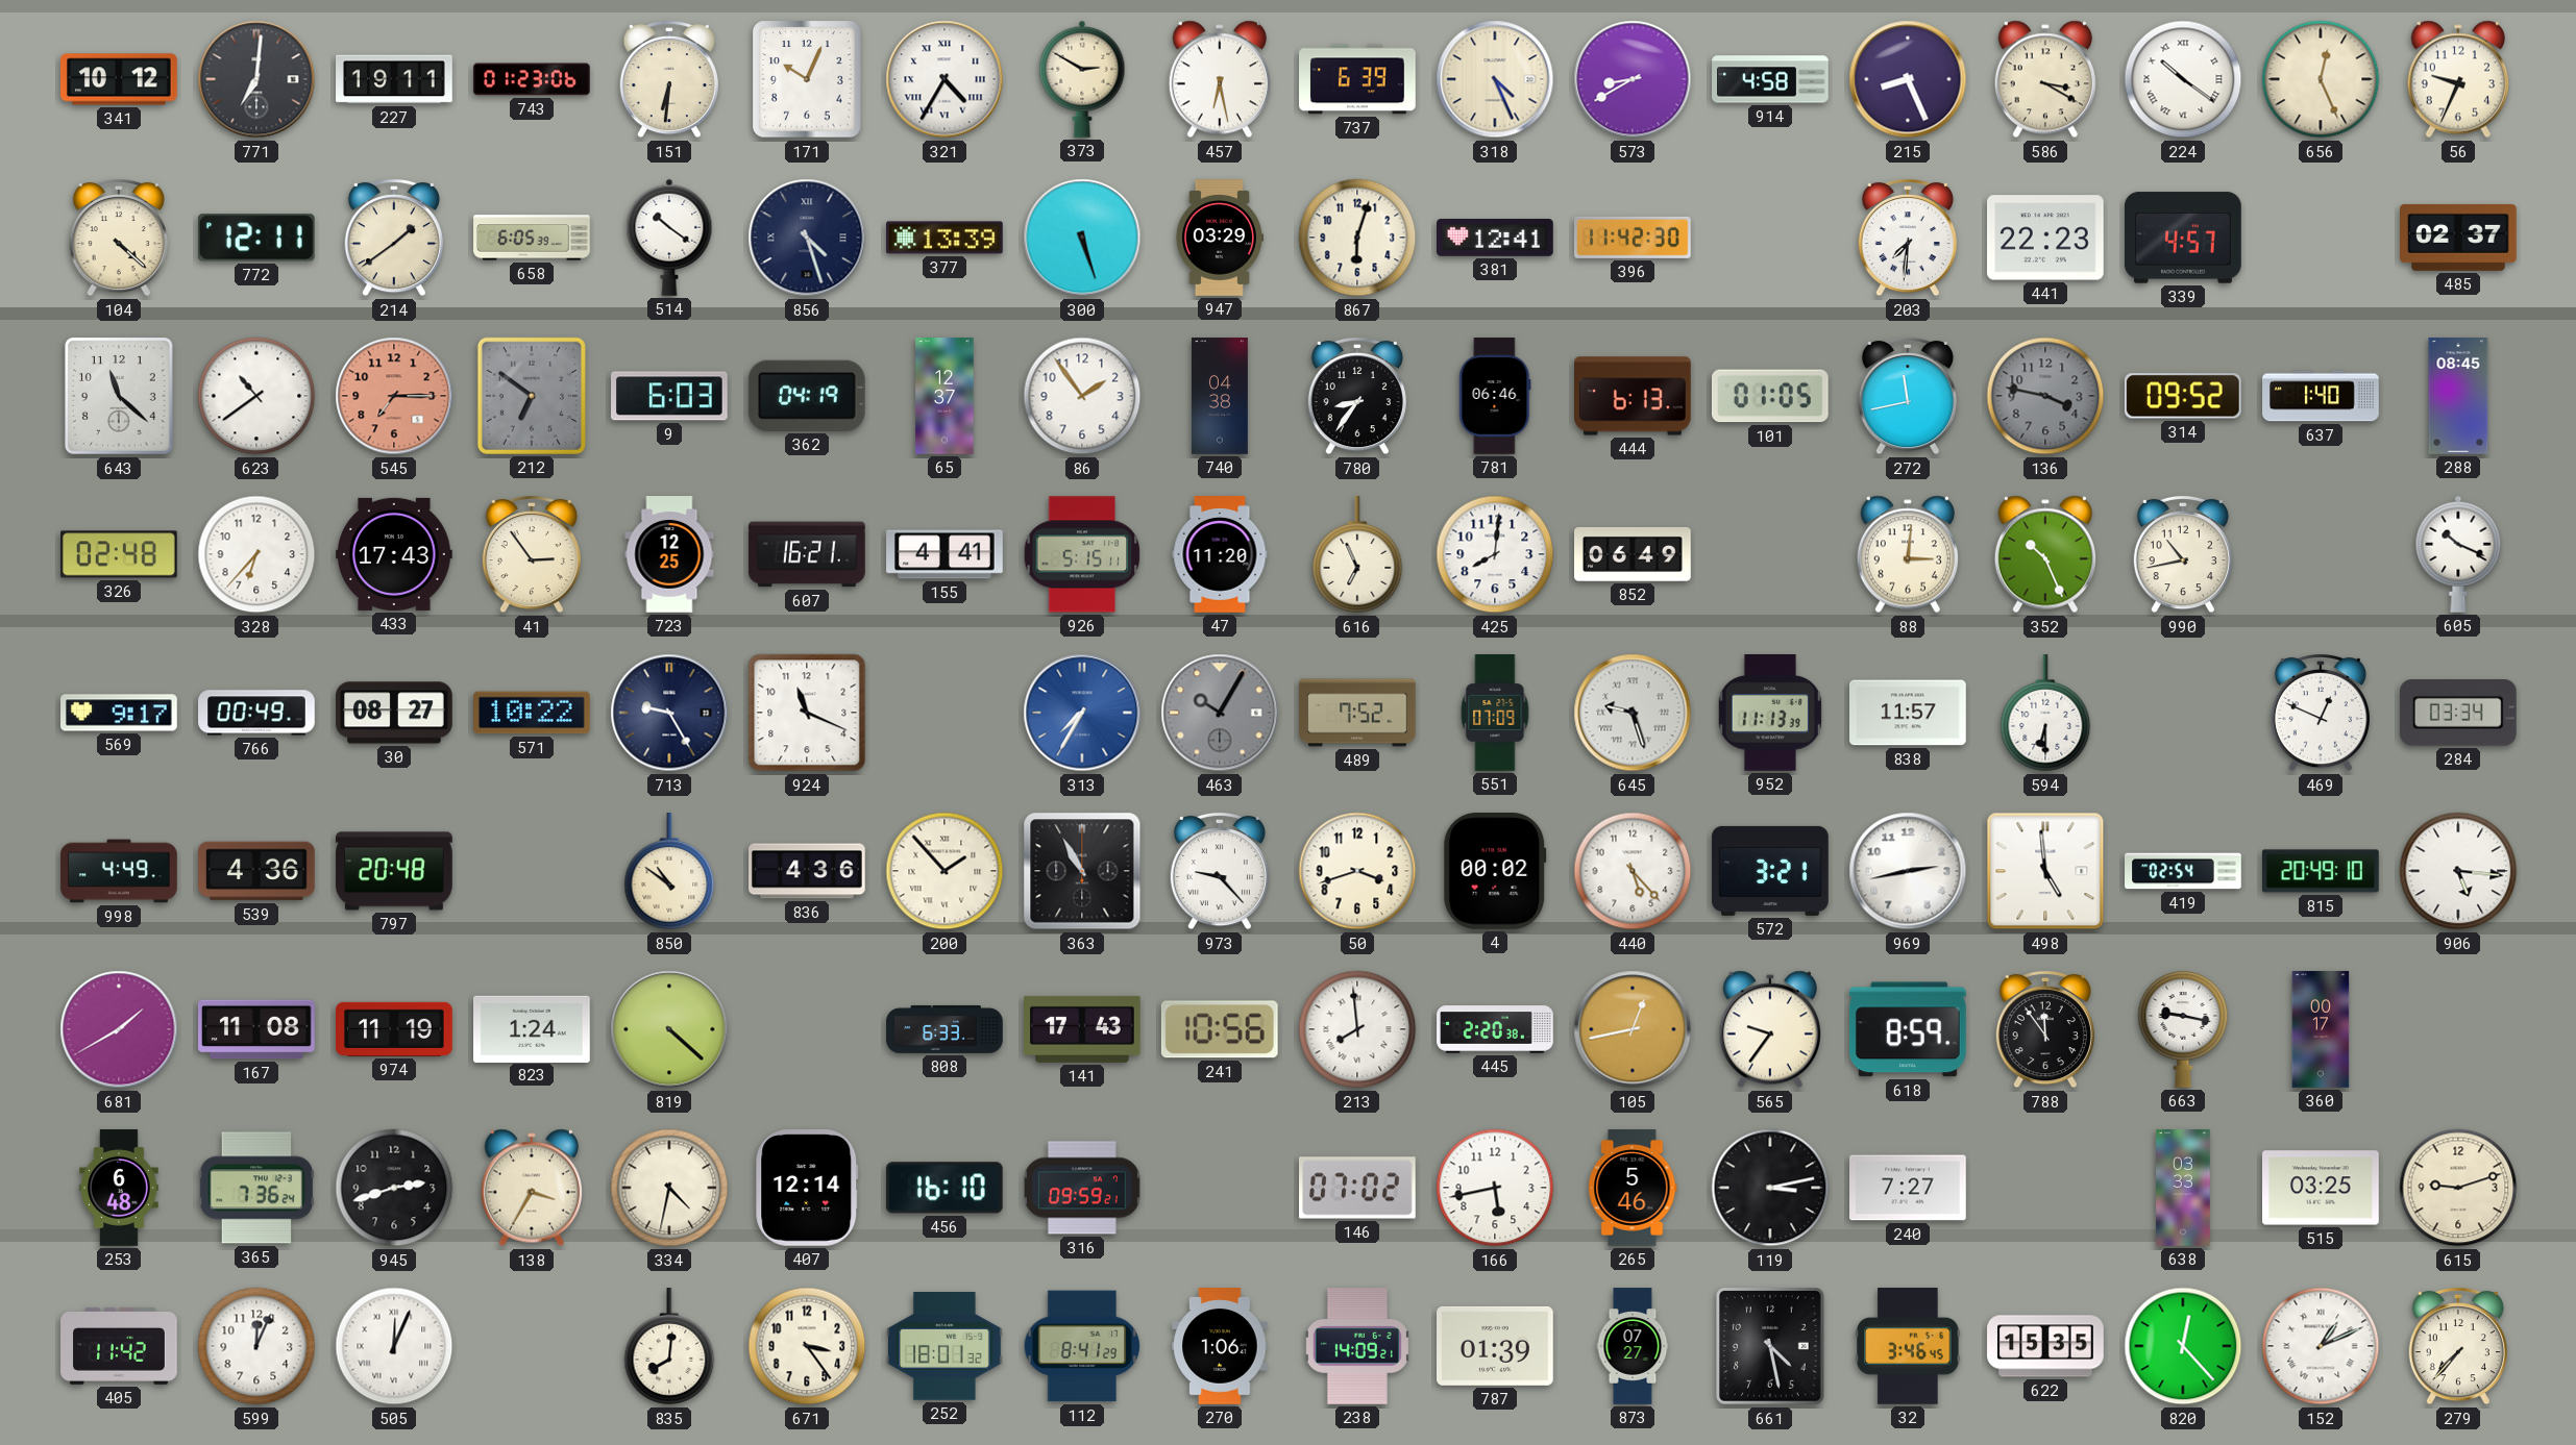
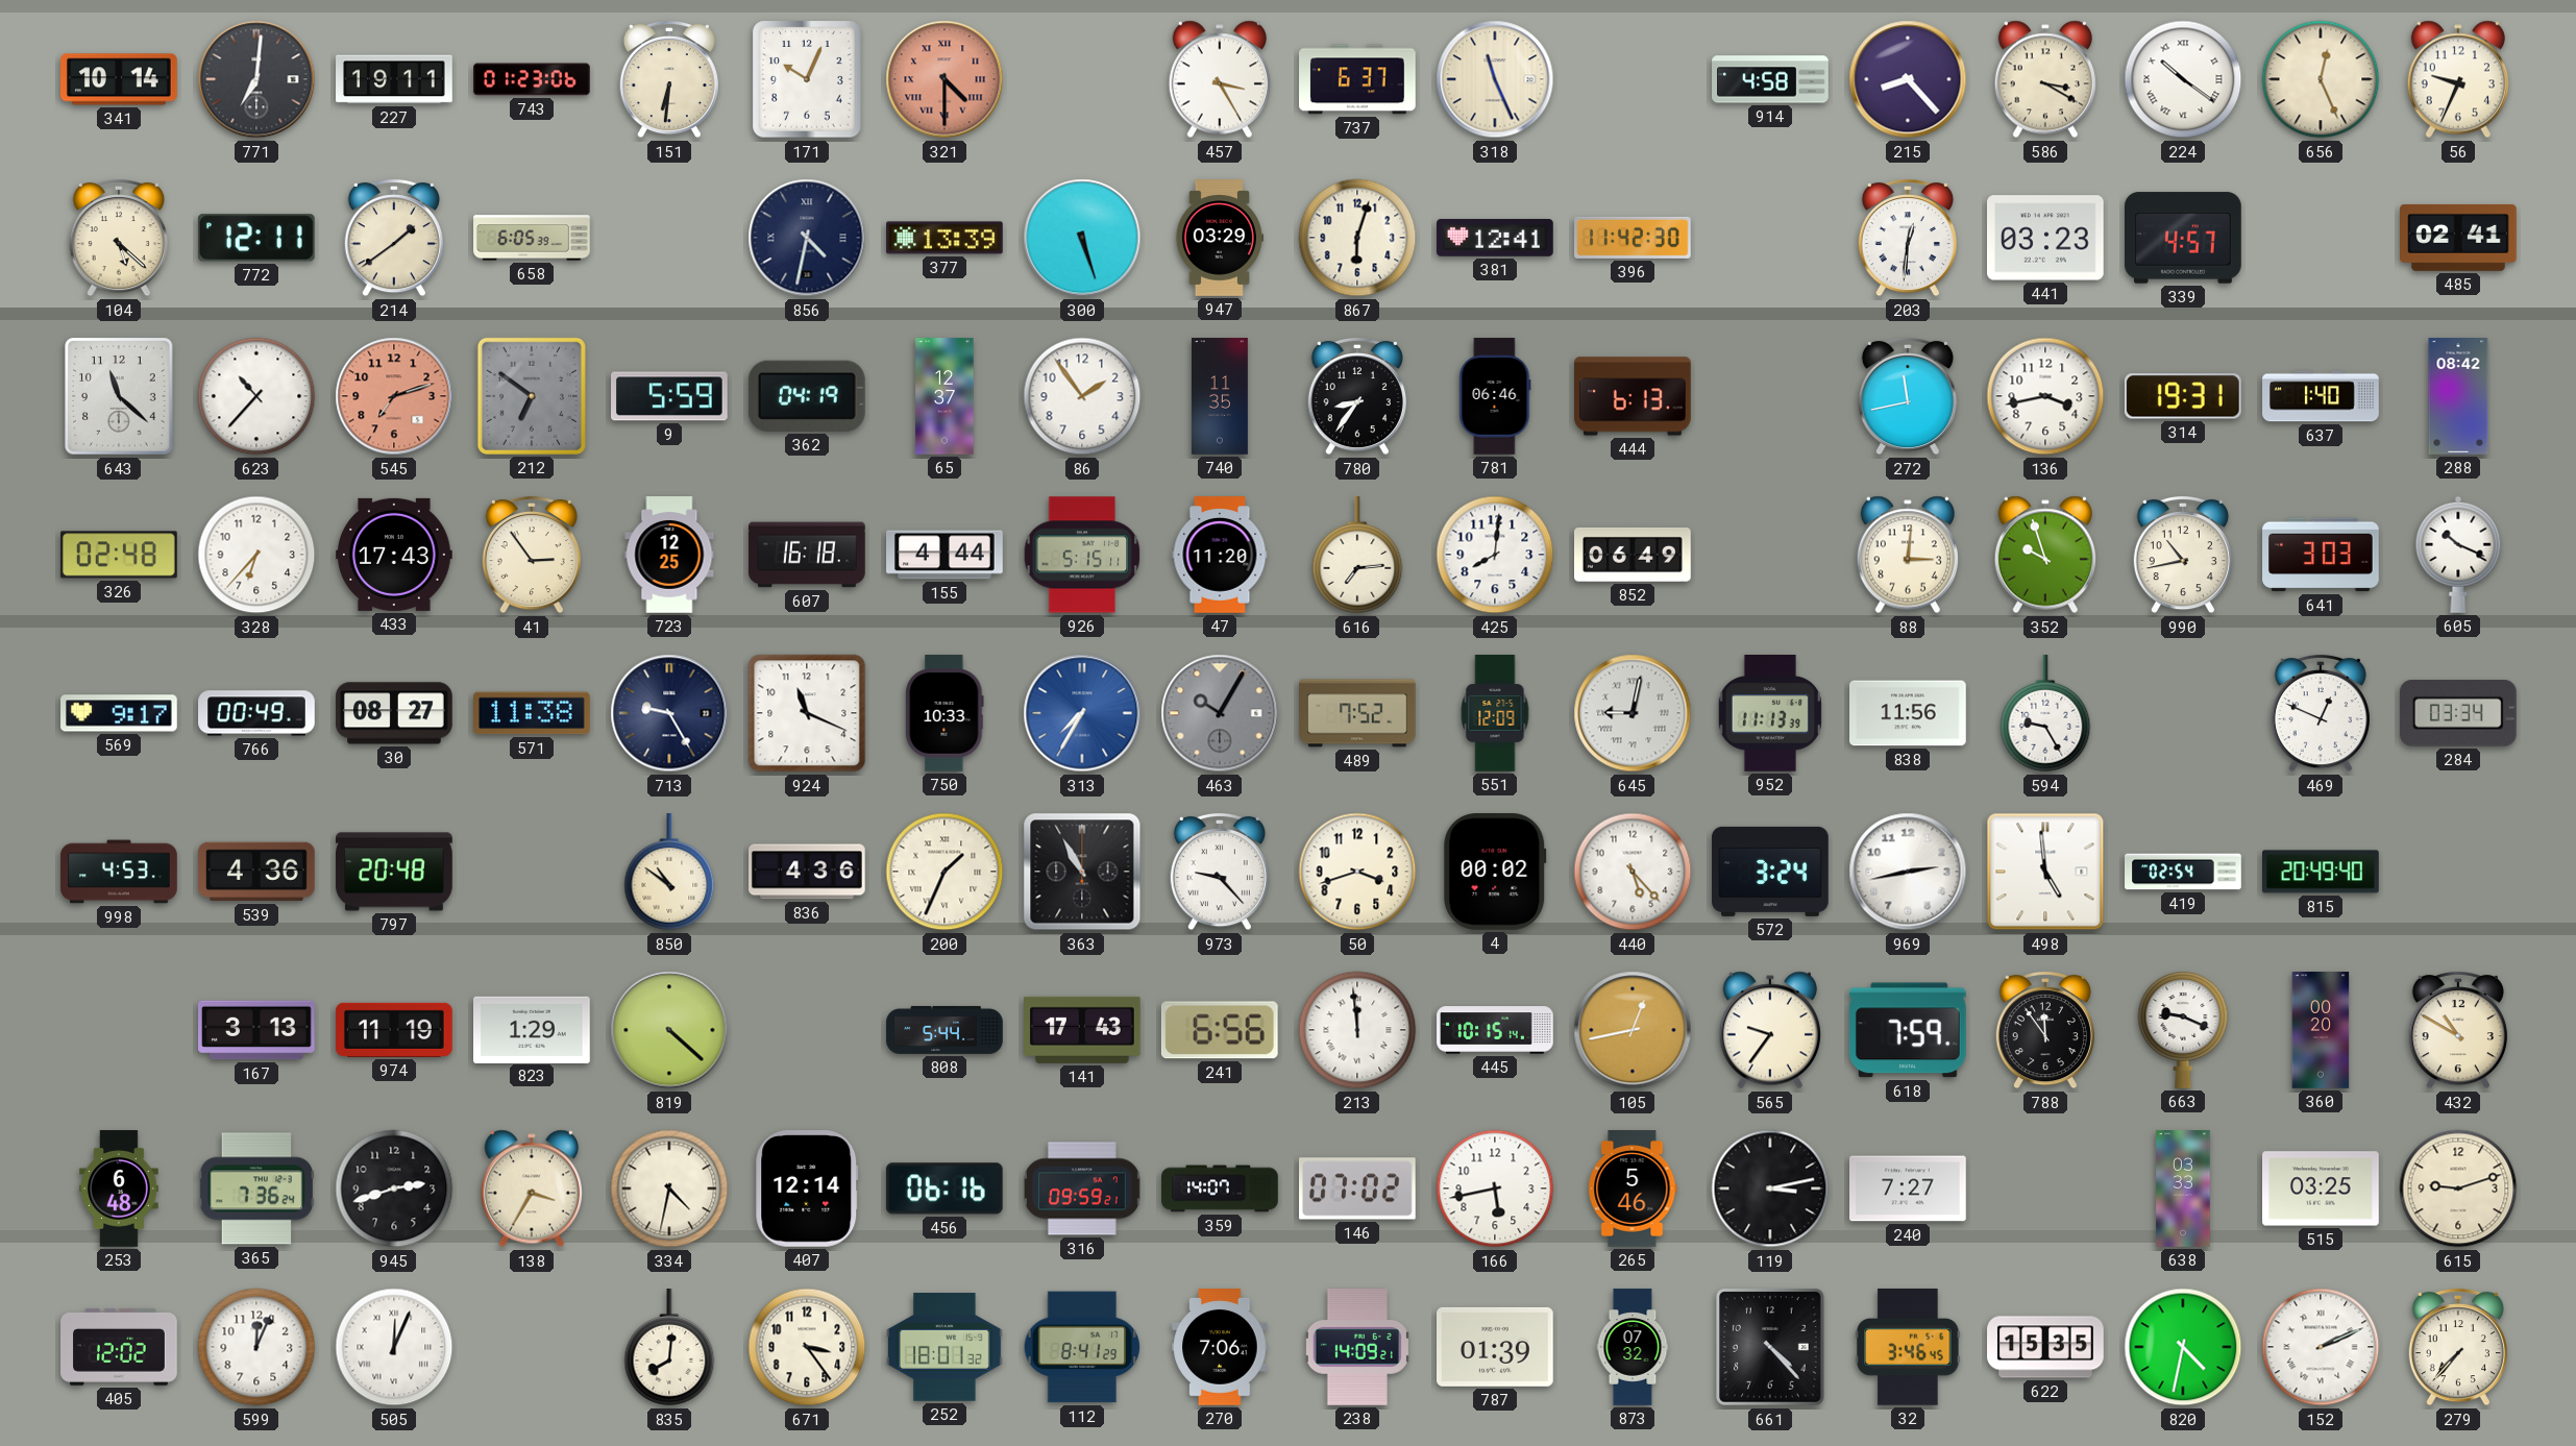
341: 10:12 -> 10:14
321: 4:35 -> 4:30
321 dial: white -> salmon
373: 2:50 -> none
457: 6:28 -> 3:25
737: 6:39 -> 6:37
318: 4:26 -> 11:26
573: 8:40 -> none
215: 8:26 -> 8:23
104: 4:22 -> 5:22
514: 10:21 -> none
856: 4:27 -> 4:32
203: 7:31 -> 12:31
441: 22:23 -> 03:23
485: 02:37 -> 02:41
623: 10:39 -> 10:37
545: 7:15 -> 7:12
9: 6:03 -> 5:59
740: 04:38 -> 11:35
101: 01:05 -> none
136: 3:47 -> 3:43
136 dial: grey -> white
314: 09:52 -> 19:31
288: 08:45 -> 08:42
607: 16:21 -> 16:18
155: 4:41 -> 4:44
616: 6:56 -> 7:14
352: 10:26 -> 9:57
641: none -> 3:03
571: 10:22 -> 11:38
750: none -> 10:33
551: 07:09 -> 12:09
645: 9:27 -> 9:02
838: 11:57 -> 11:56
594: 6:30 -> 9:25
998: 4:49 -> 4:53
200: 1:53 -> 1:34
572: 3:21 -> 3:24
815: 20:49:10 -> 20:49:40
906: 5:16 -> none
681: 1:40 -> none
167: 11:08 -> 3:13
823: 1:24 -> 1:29
808: 6:33 -> 5:44
241: 10:56 -> 6:56
213: 7:59 -> 11:59
445: 2:20 -> 10:15
618: 8:59 -> 7:59
663: 9:17 -> 9:19
360: 00:17 -> 00:20
432: none -> 10:50
456: 16:10 -> 06:16
359: none -> 14:07
405: 11:42 -> 12:02
270: 1:06 -> 7:06
873: 07:27 -> 07:32
661: 4:28 -> 4:23
820: 12:23 -> 4:32
152: 1:11 -> 2:11
